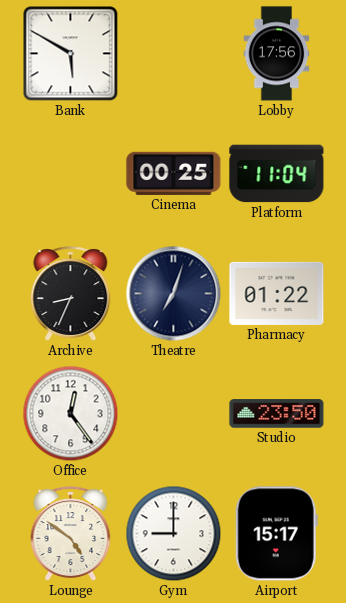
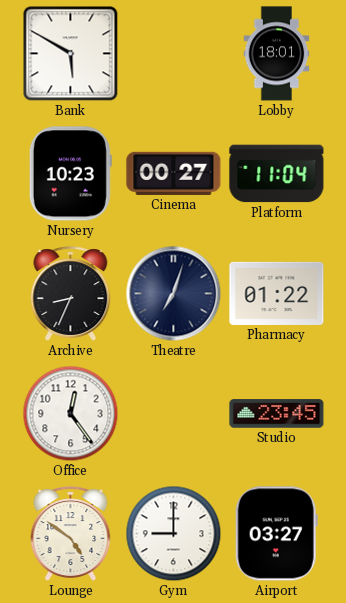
Lobby: 17:56 -> 18:01
Nursery: none -> 10:23
Cinema: 00:25 -> 00:27
Studio: 23:50 -> 23:45
Airport: 15:17 -> 03:27
